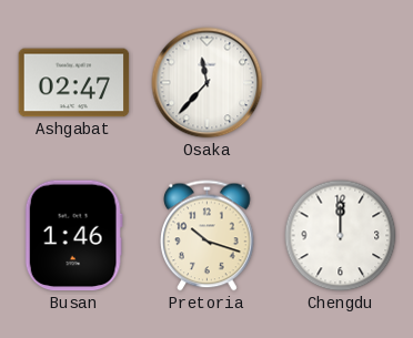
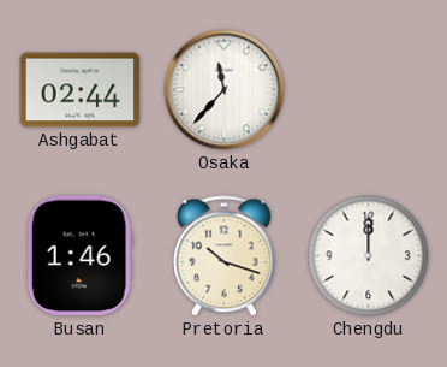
Ashgabat: 02:47 -> 02:44
